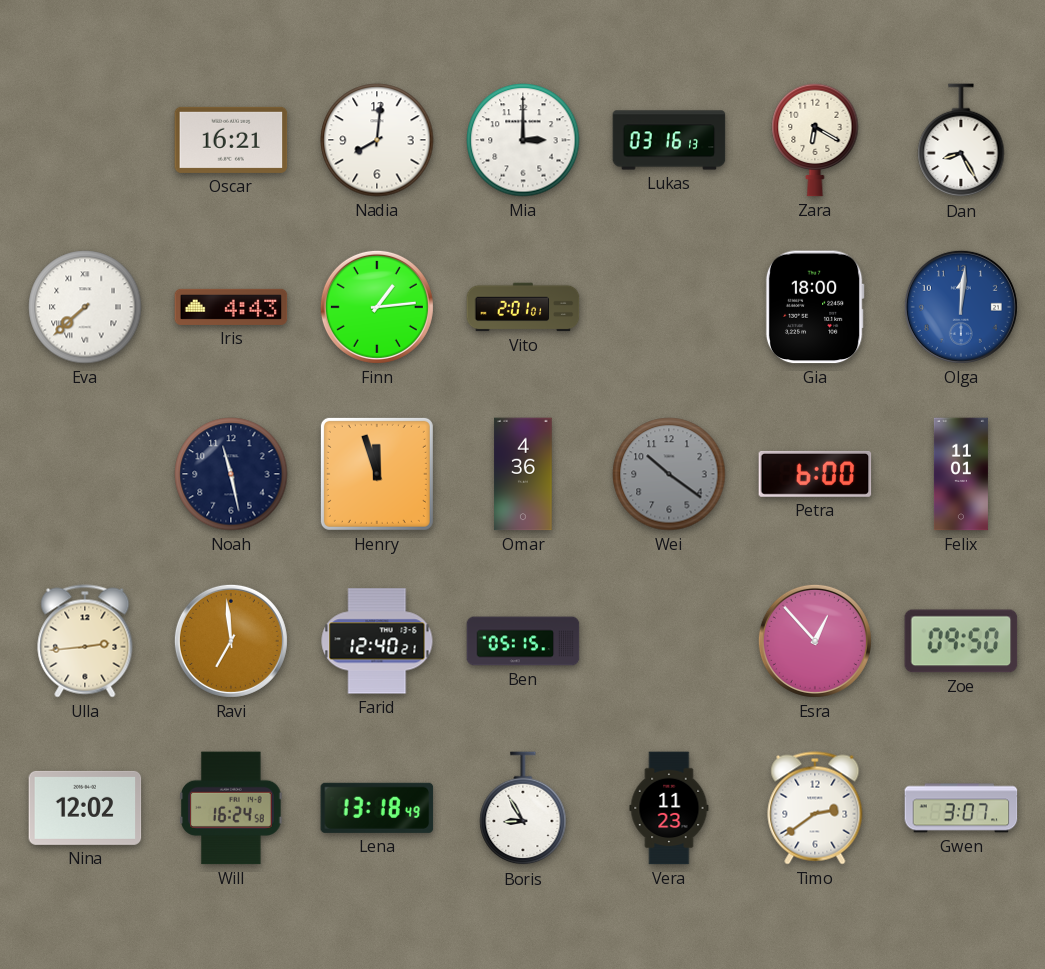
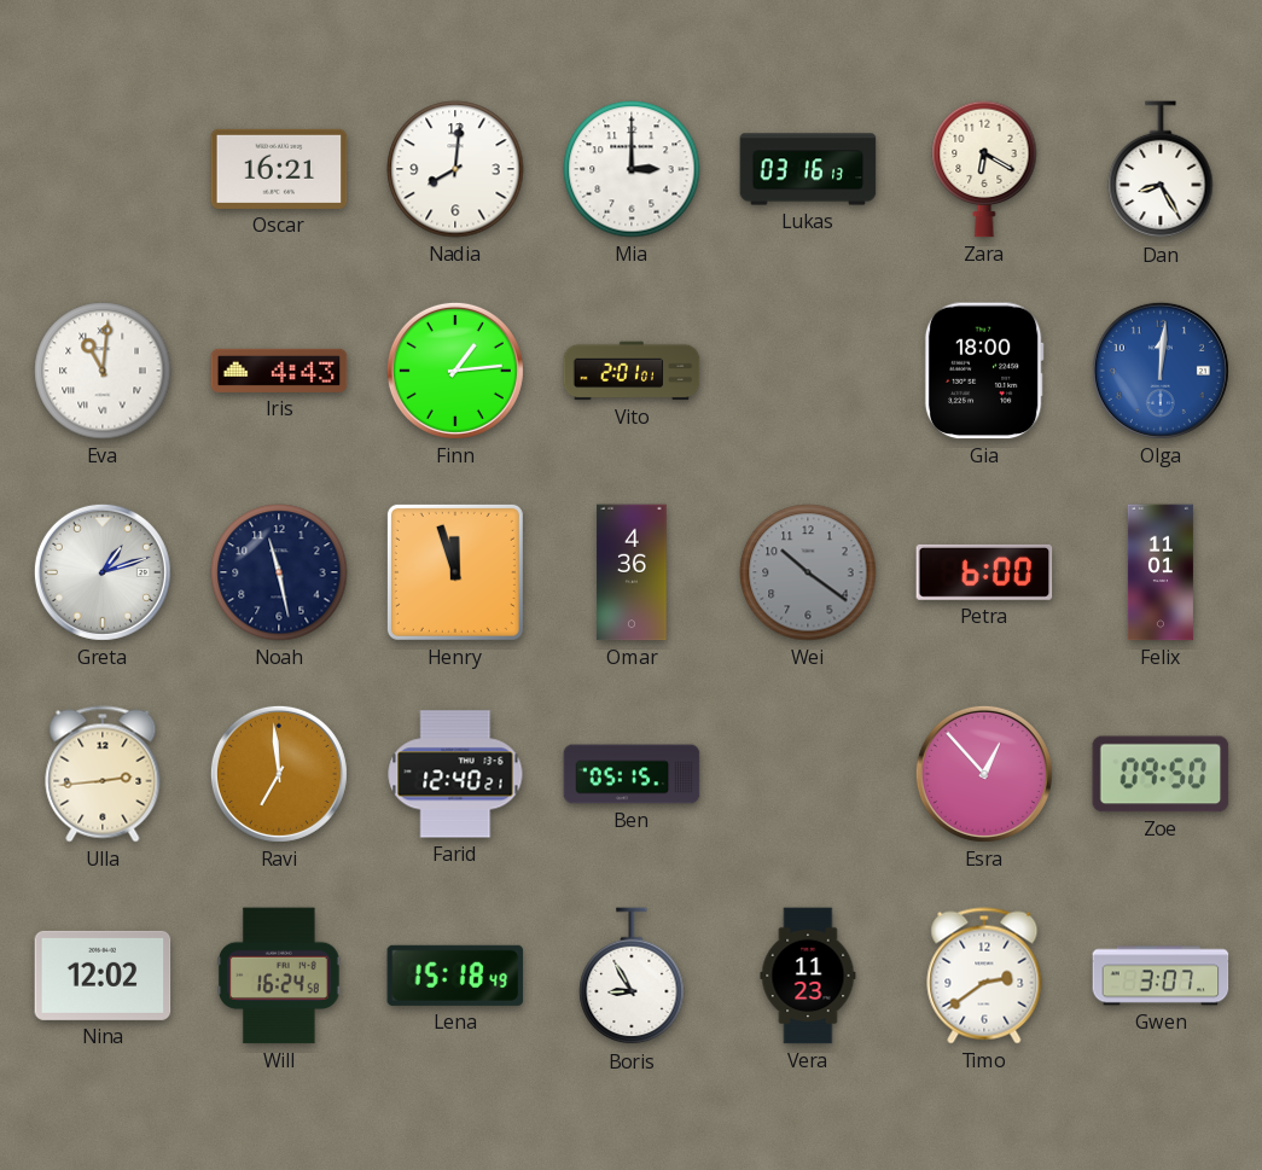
Eva: 7:38 -> 11:01
Greta: none -> 1:12
Lena: 13:18 -> 15:18
